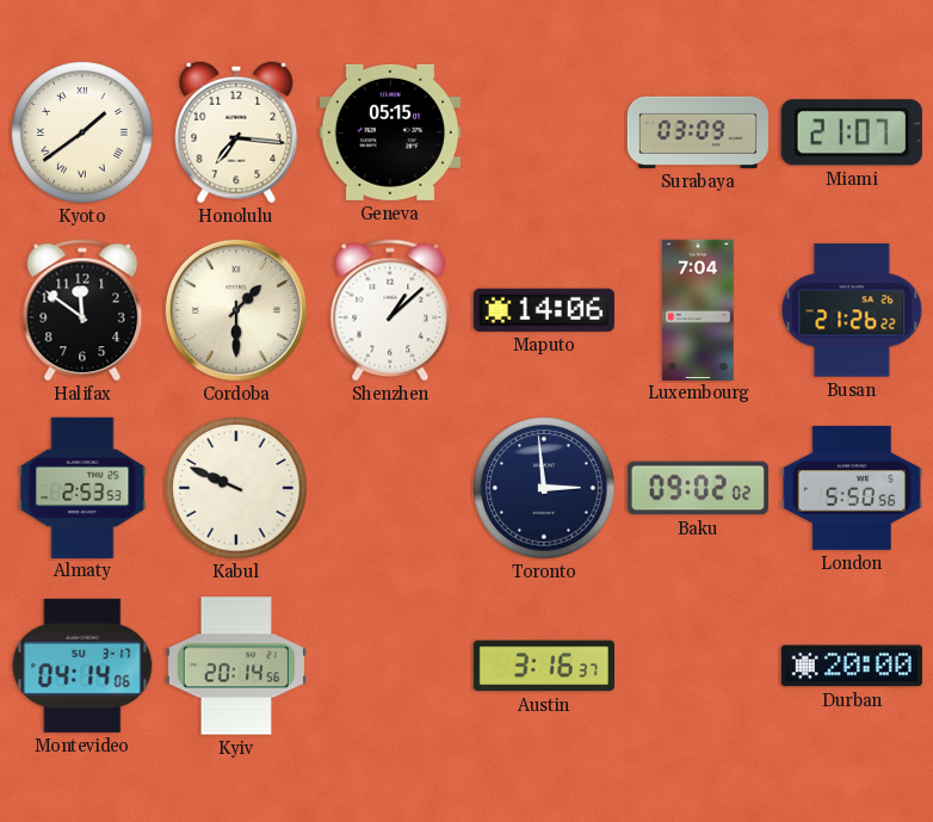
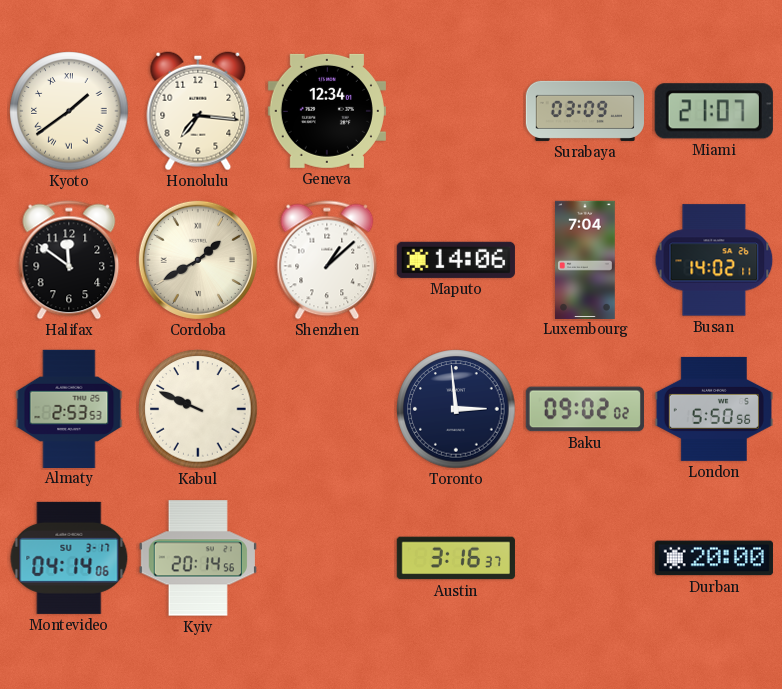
Geneva: 05:15 -> 12:34
Cordoba: 1:30 -> 1:40
Busan: 21:26 -> 14:02
